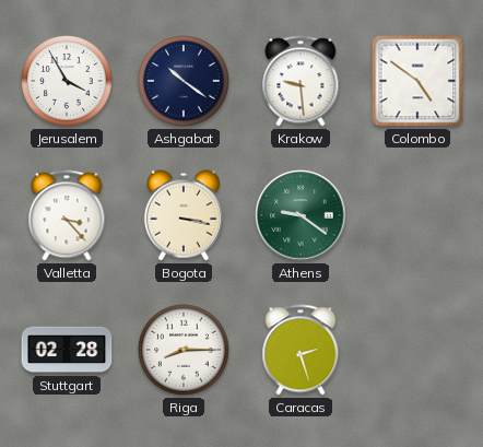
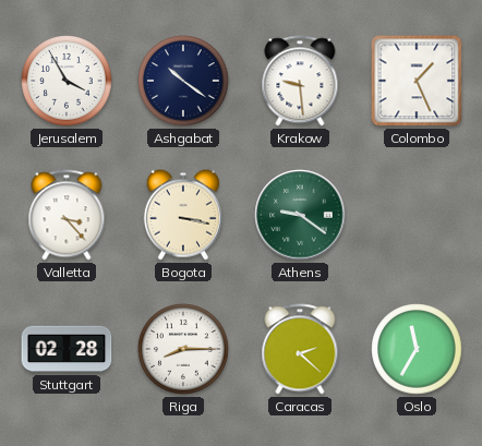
Colombo: 4:51 -> 1:26
Caracas: 2:27 -> 2:22
Oslo: none -> 11:35
